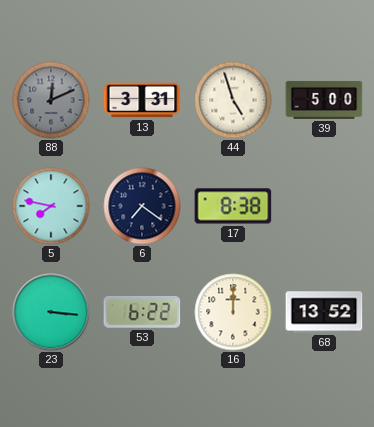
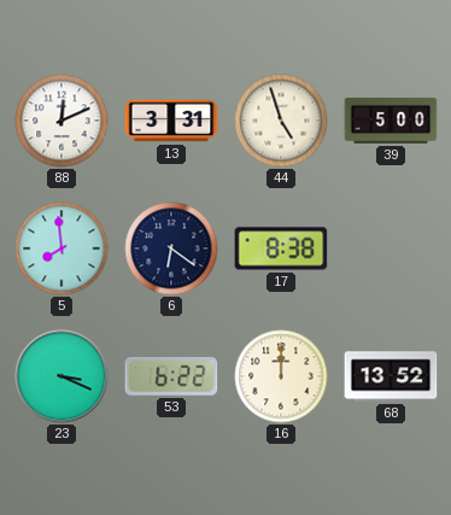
88 dial: grey -> white
5: 7:47 -> 7:59
6: 7:21 -> 6:21
23: 3:16 -> 3:19
